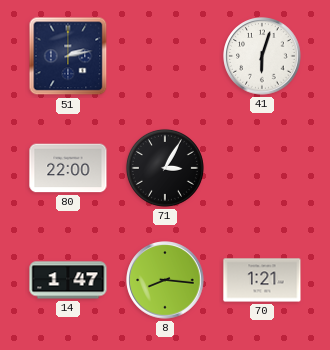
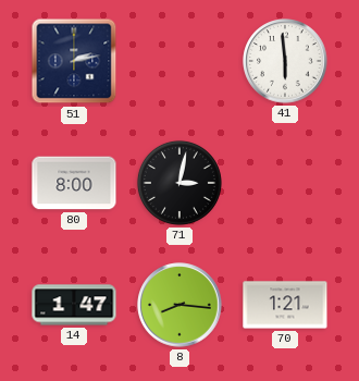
41: 6:03 -> 5:59
80: 22:00 -> 8:00
71: 3:05 -> 3:02
